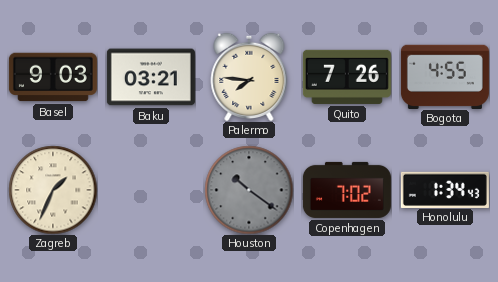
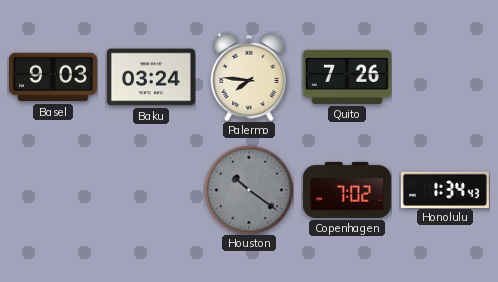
Baku: 03:21 -> 03:24
Bogota: 4:55 -> none
Zagreb: 1:34 -> none
